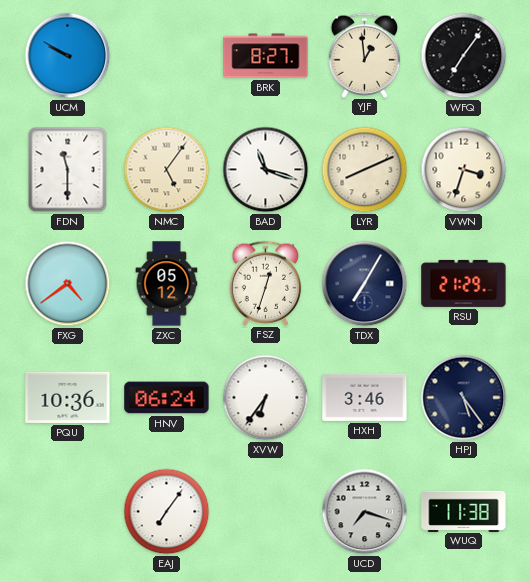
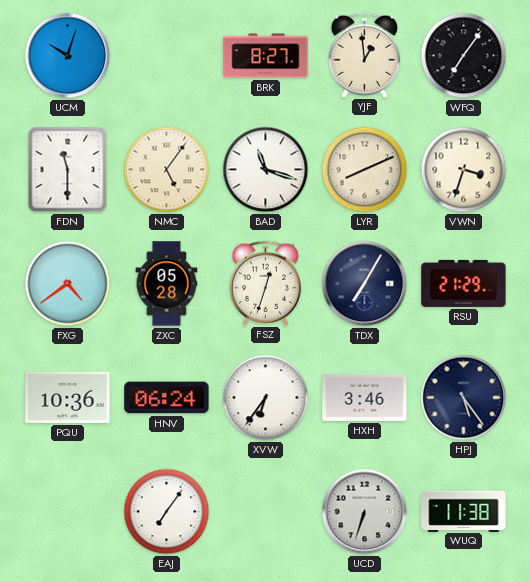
UCM: 9:50 -> 10:03
ZXC: 05:12 -> 05:28
UCD: 7:18 -> 6:33
